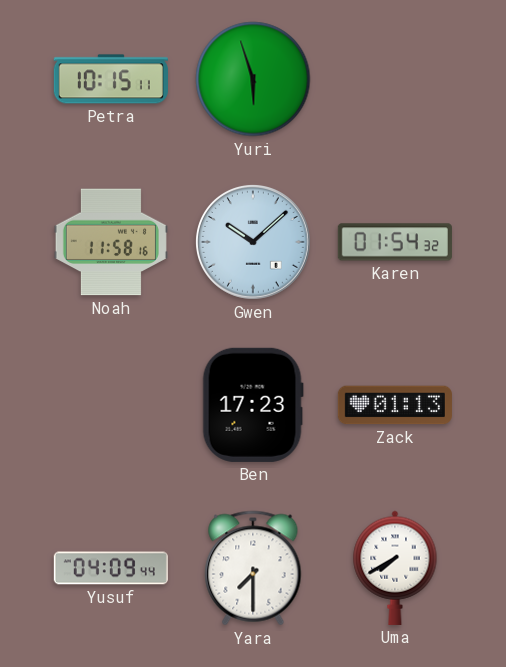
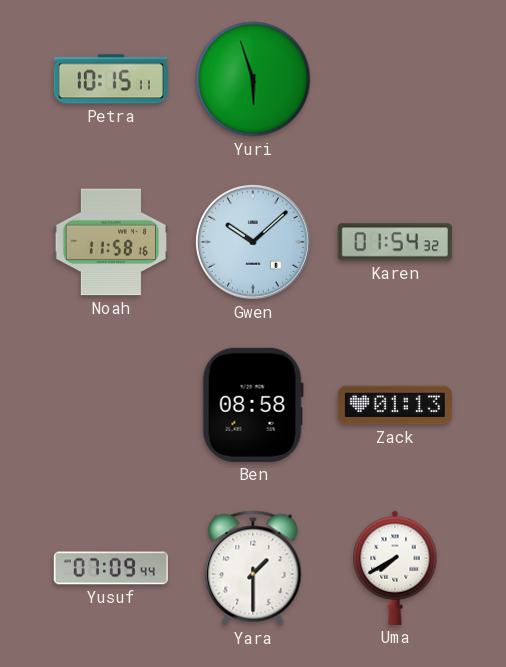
Ben: 17:23 -> 08:58
Yusuf: 04:09 -> 07:09
Yara: 7:30 -> 1:30
